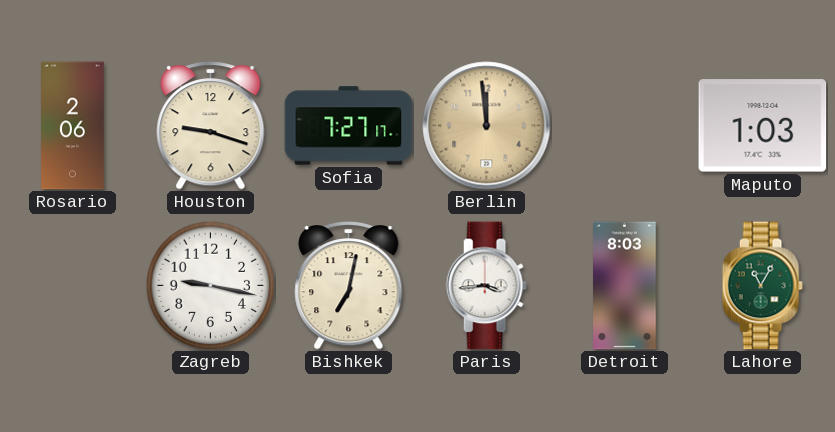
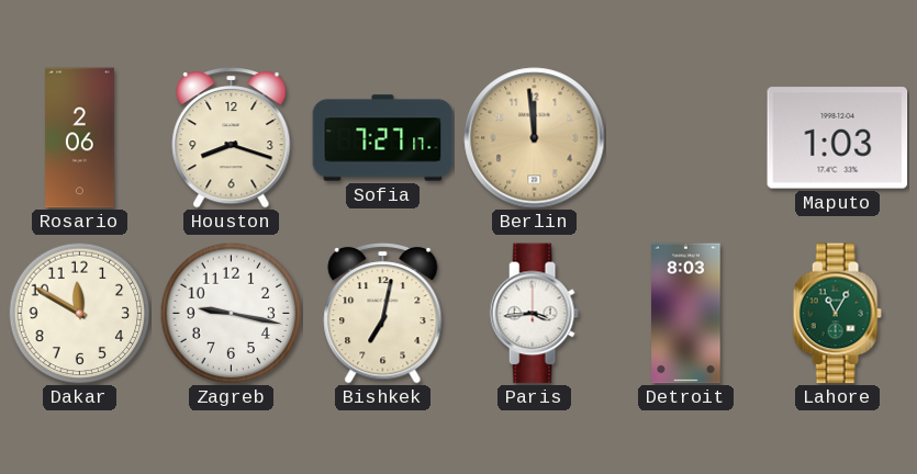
Houston: 9:18 -> 8:18
Dakar: none -> 11:50
